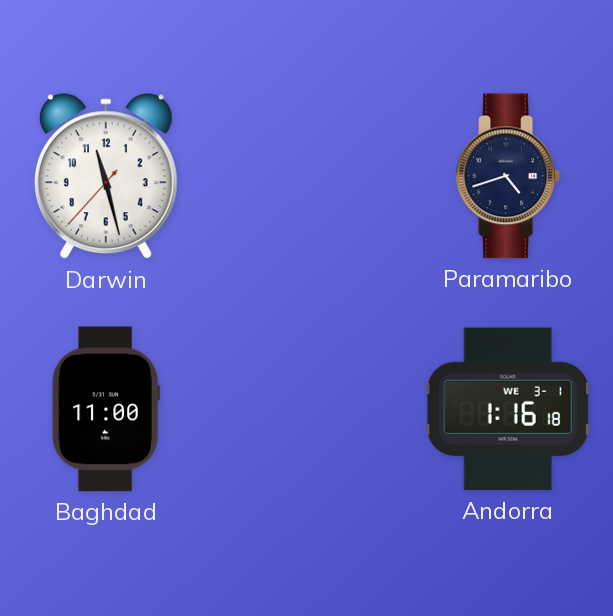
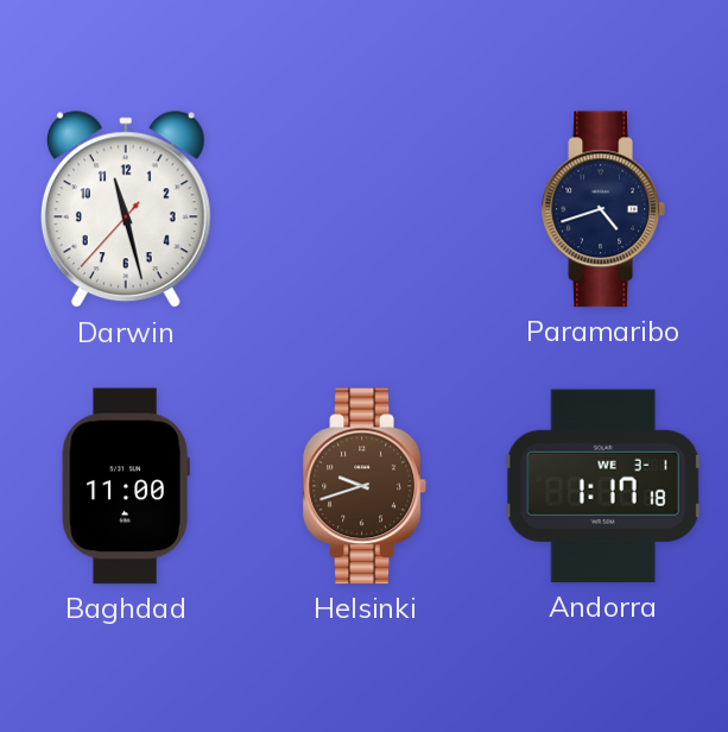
Helsinki: none -> 9:42
Andorra: 1:16 -> 1:17
